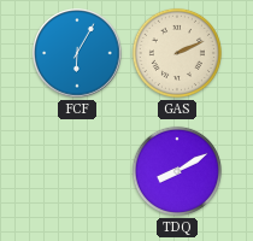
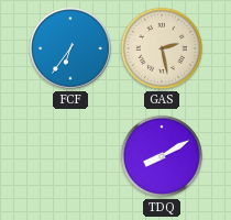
FCF: 6:05 -> 6:36
GAS: 2:11 -> 2:28
